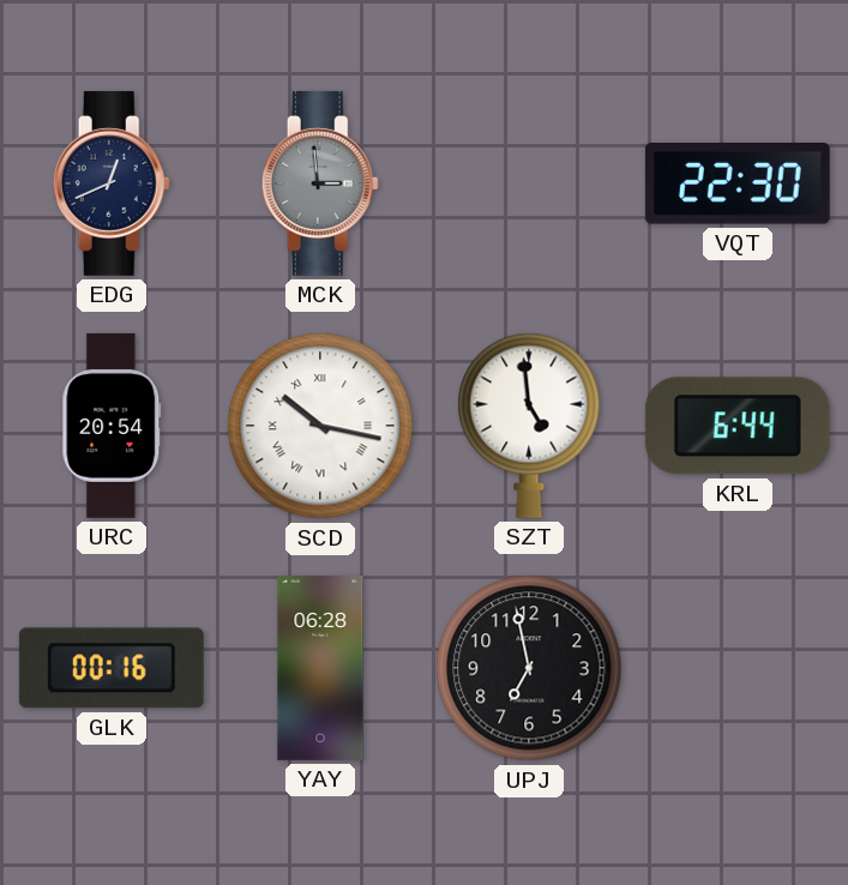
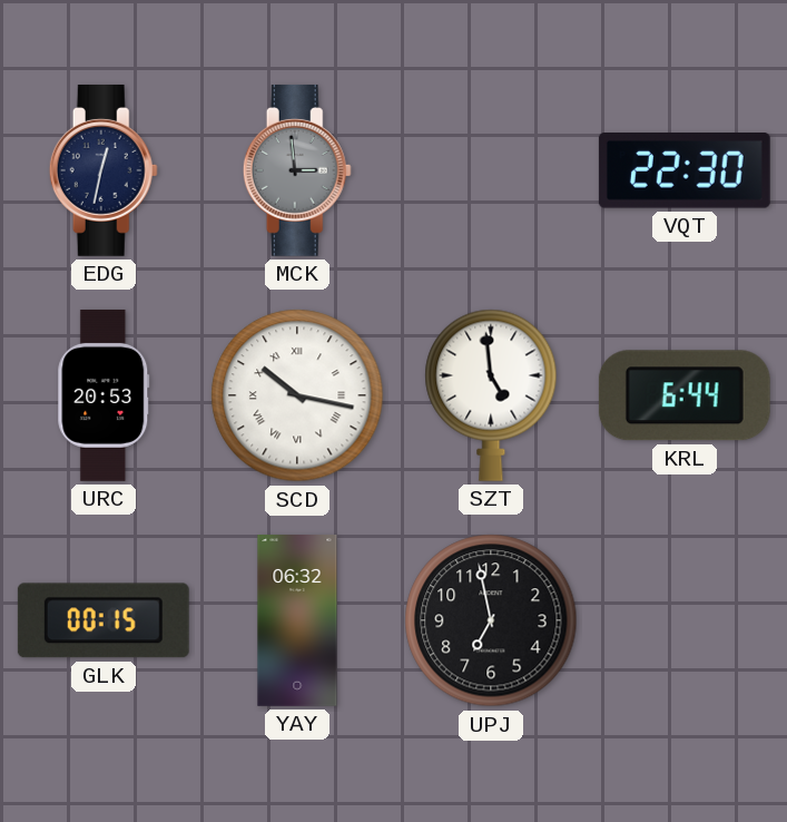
EDG: 12:41 -> 12:32
URC: 20:54 -> 20:53
GLK: 00:16 -> 00:15
YAY: 06:28 -> 06:32
